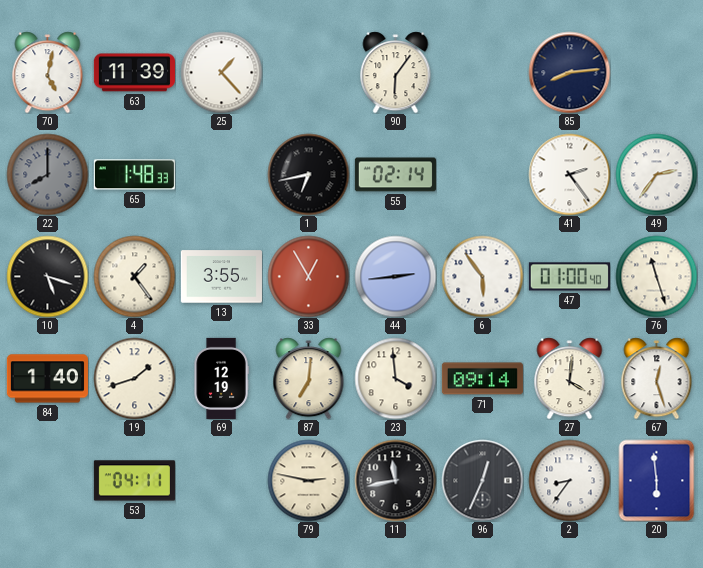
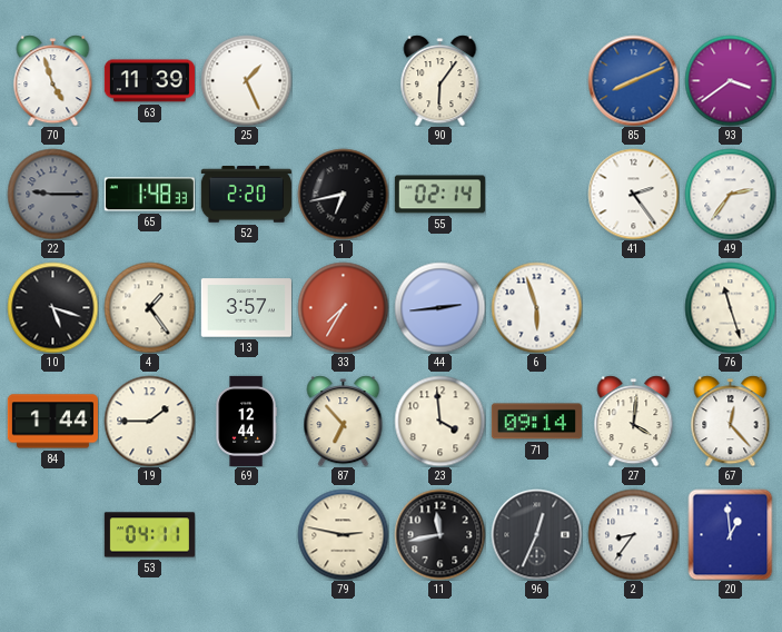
70: 5:02 -> 4:57
25: 1:23 -> 1:26
85: 8:14 -> 8:11
85 dial: navy -> blue
93: none -> 3:39
22: 8:00 -> 9:15
52: none -> 2:20
13: 3:55 -> 3:57
33: 12:55 -> 7:35
6: 5:54 -> 5:57
47: 01:00 -> none
84: 1:40 -> 1:44
19: 1:42 -> 1:45
69: 12:19 -> 12:44
87: 7:01 -> 6:53
67: 12:27 -> 12:23
20: 5:59 -> 12:59
